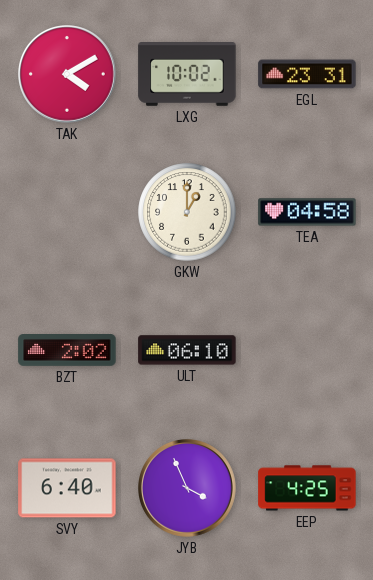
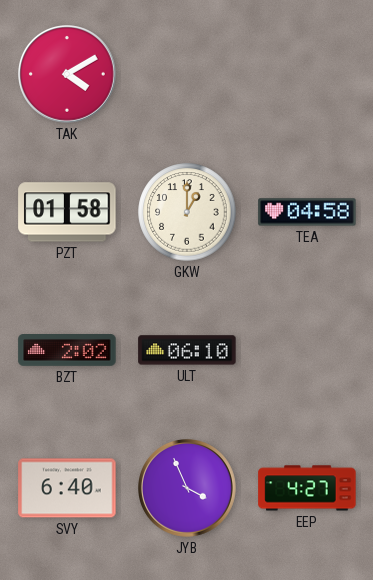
LXG: 10:02 -> none
EGL: 23:31 -> none
PZT: none -> 01:58
EEP: 4:25 -> 4:27
